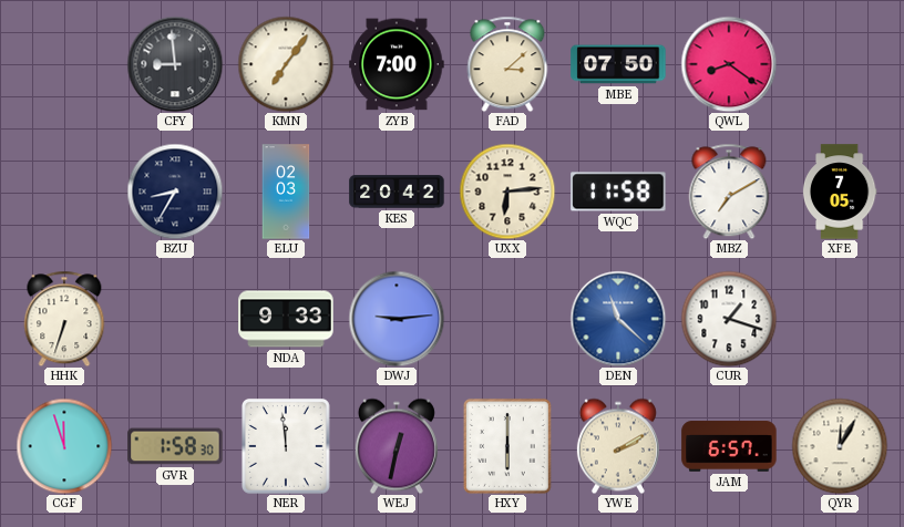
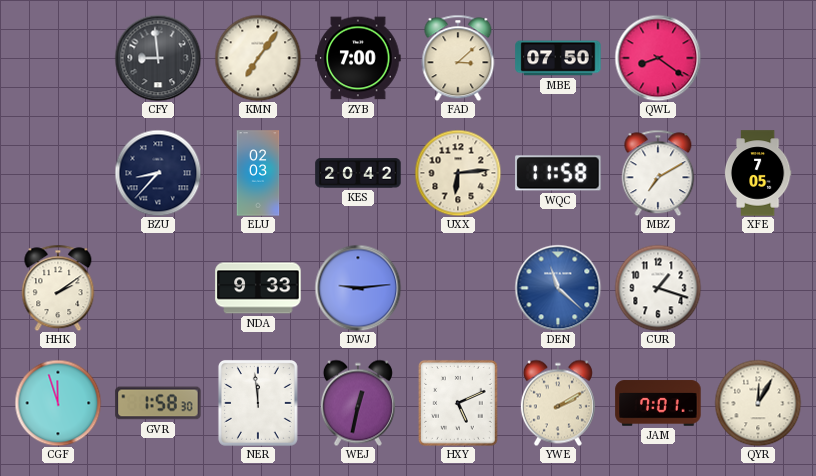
BZU: 8:35 -> 8:37
HHK: 6:33 -> 2:09
HXY: 6:00 -> 5:11
JAM: 6:57 -> 7:01
